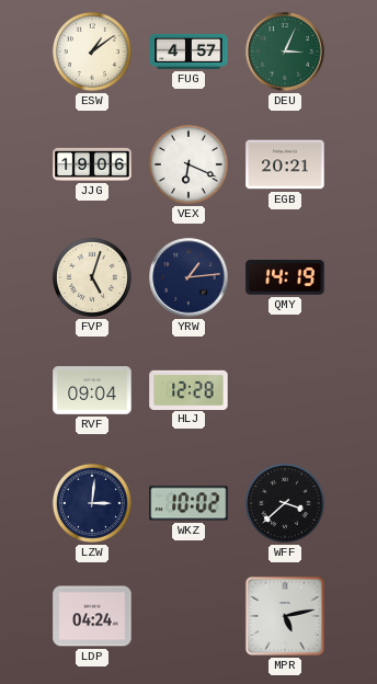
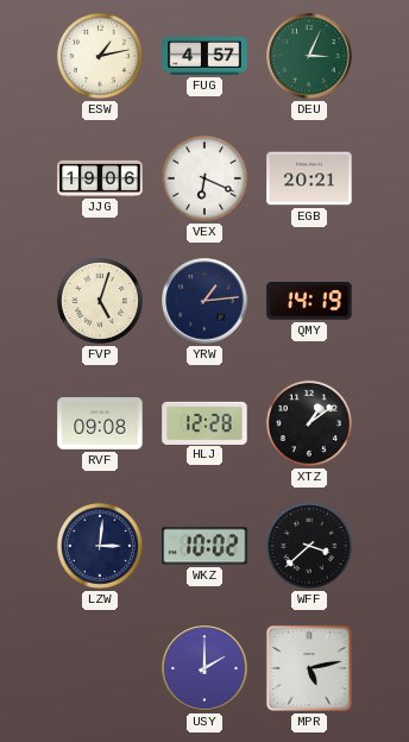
ESW: 1:09 -> 1:13
RVF: 09:04 -> 09:08
XTZ: none -> 1:09
LDP: 04:24 -> none
USY: none -> 2:00
